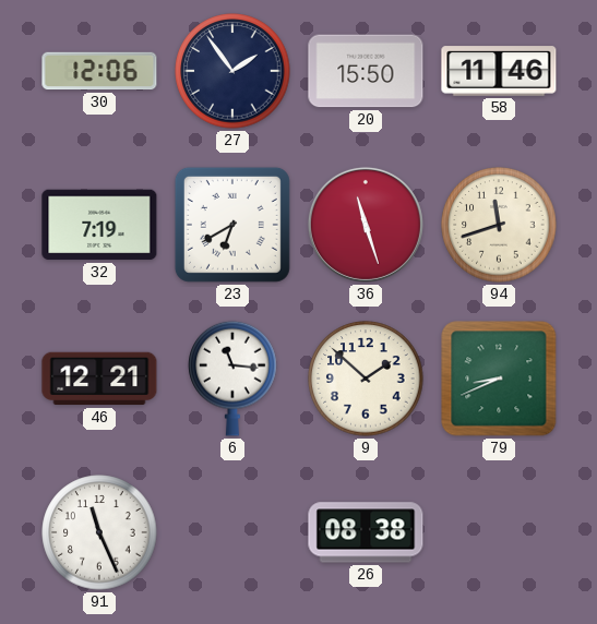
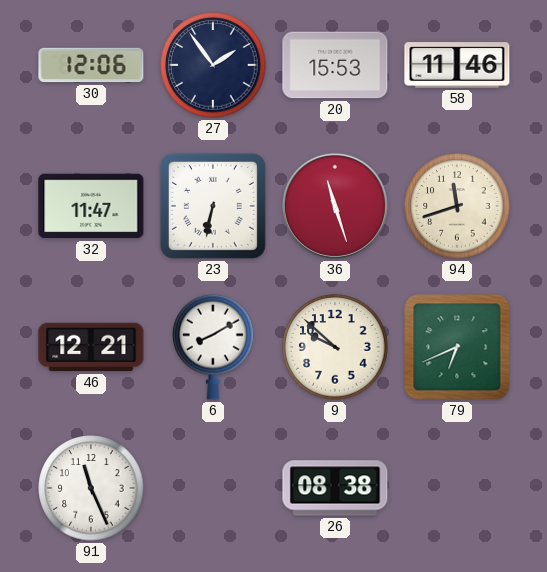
20: 15:50 -> 15:53
32: 7:19 -> 11:47
23: 6:40 -> 6:32
6: 11:16 -> 8:10
9: 1:52 -> 9:52
79: 8:41 -> 6:41
